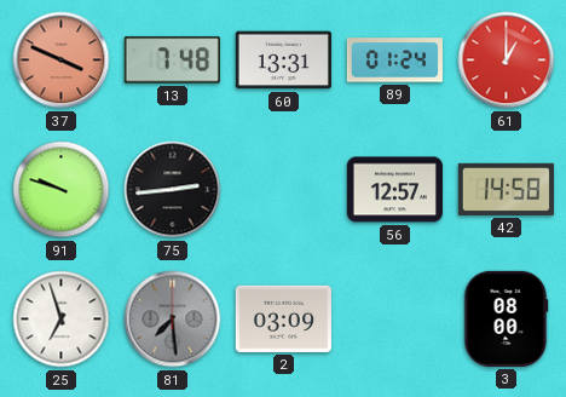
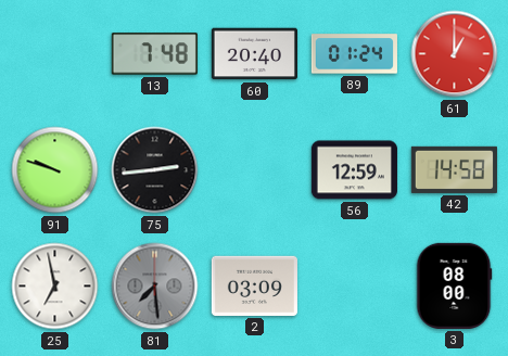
37: 3:49 -> none
60: 13:31 -> 20:40
56: 12:57 -> 12:59
25: 6:57 -> 6:58
